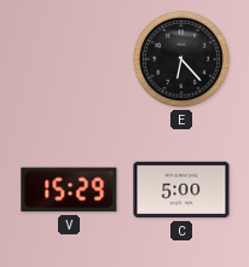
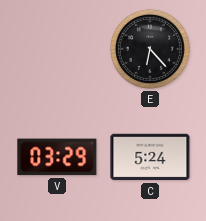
V: 15:29 -> 03:29
C: 5:00 -> 5:24
